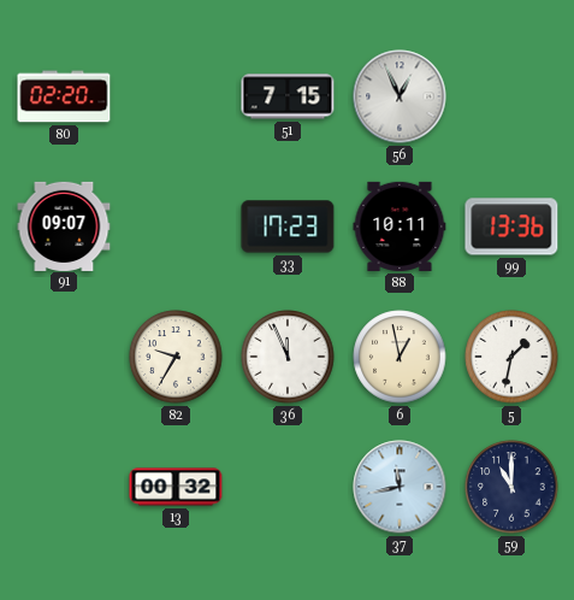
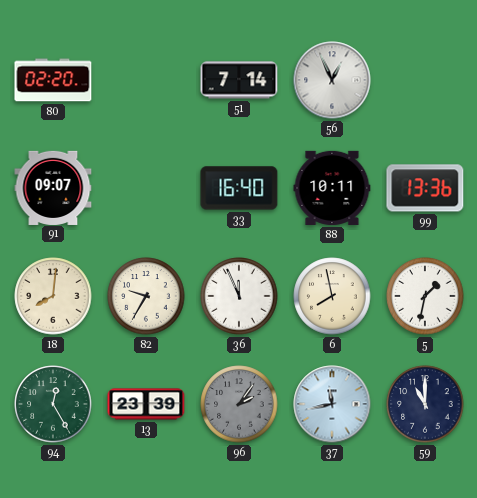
51: 7:15 -> 7:14
33: 17:23 -> 16:40
18: none -> 8:01
6: 12:58 -> 7:58
94: none -> 12:25
13: 00:32 -> 23:39
96: none -> 2:06
